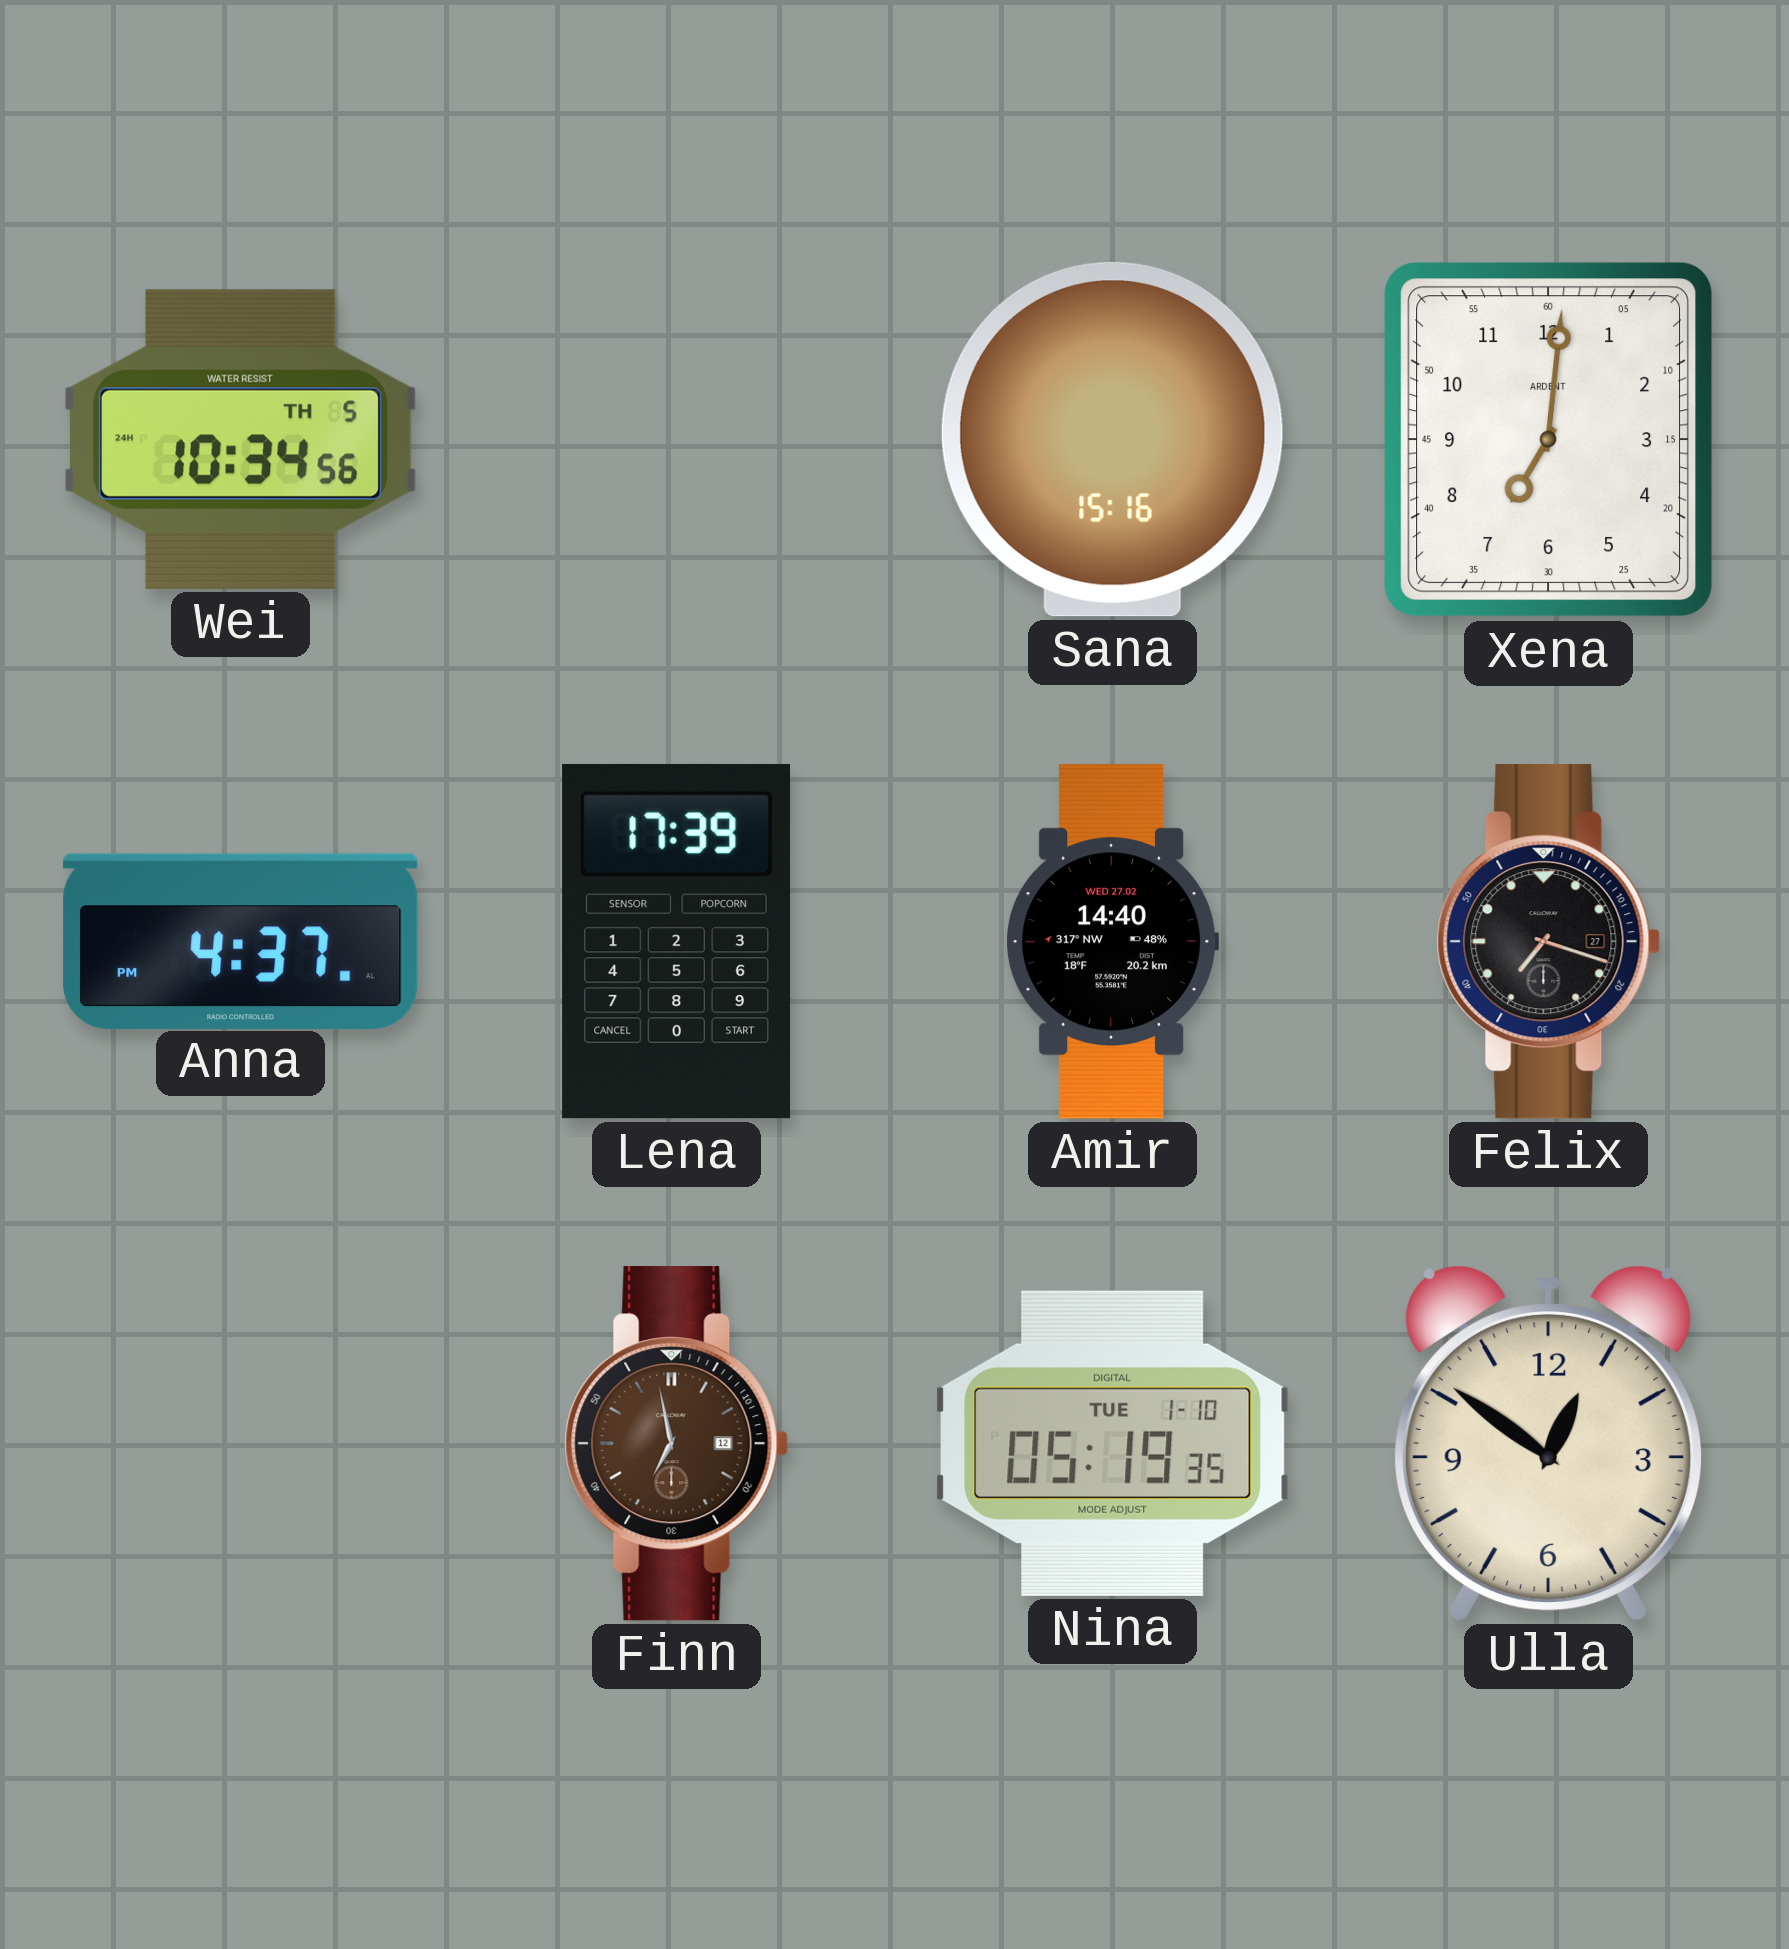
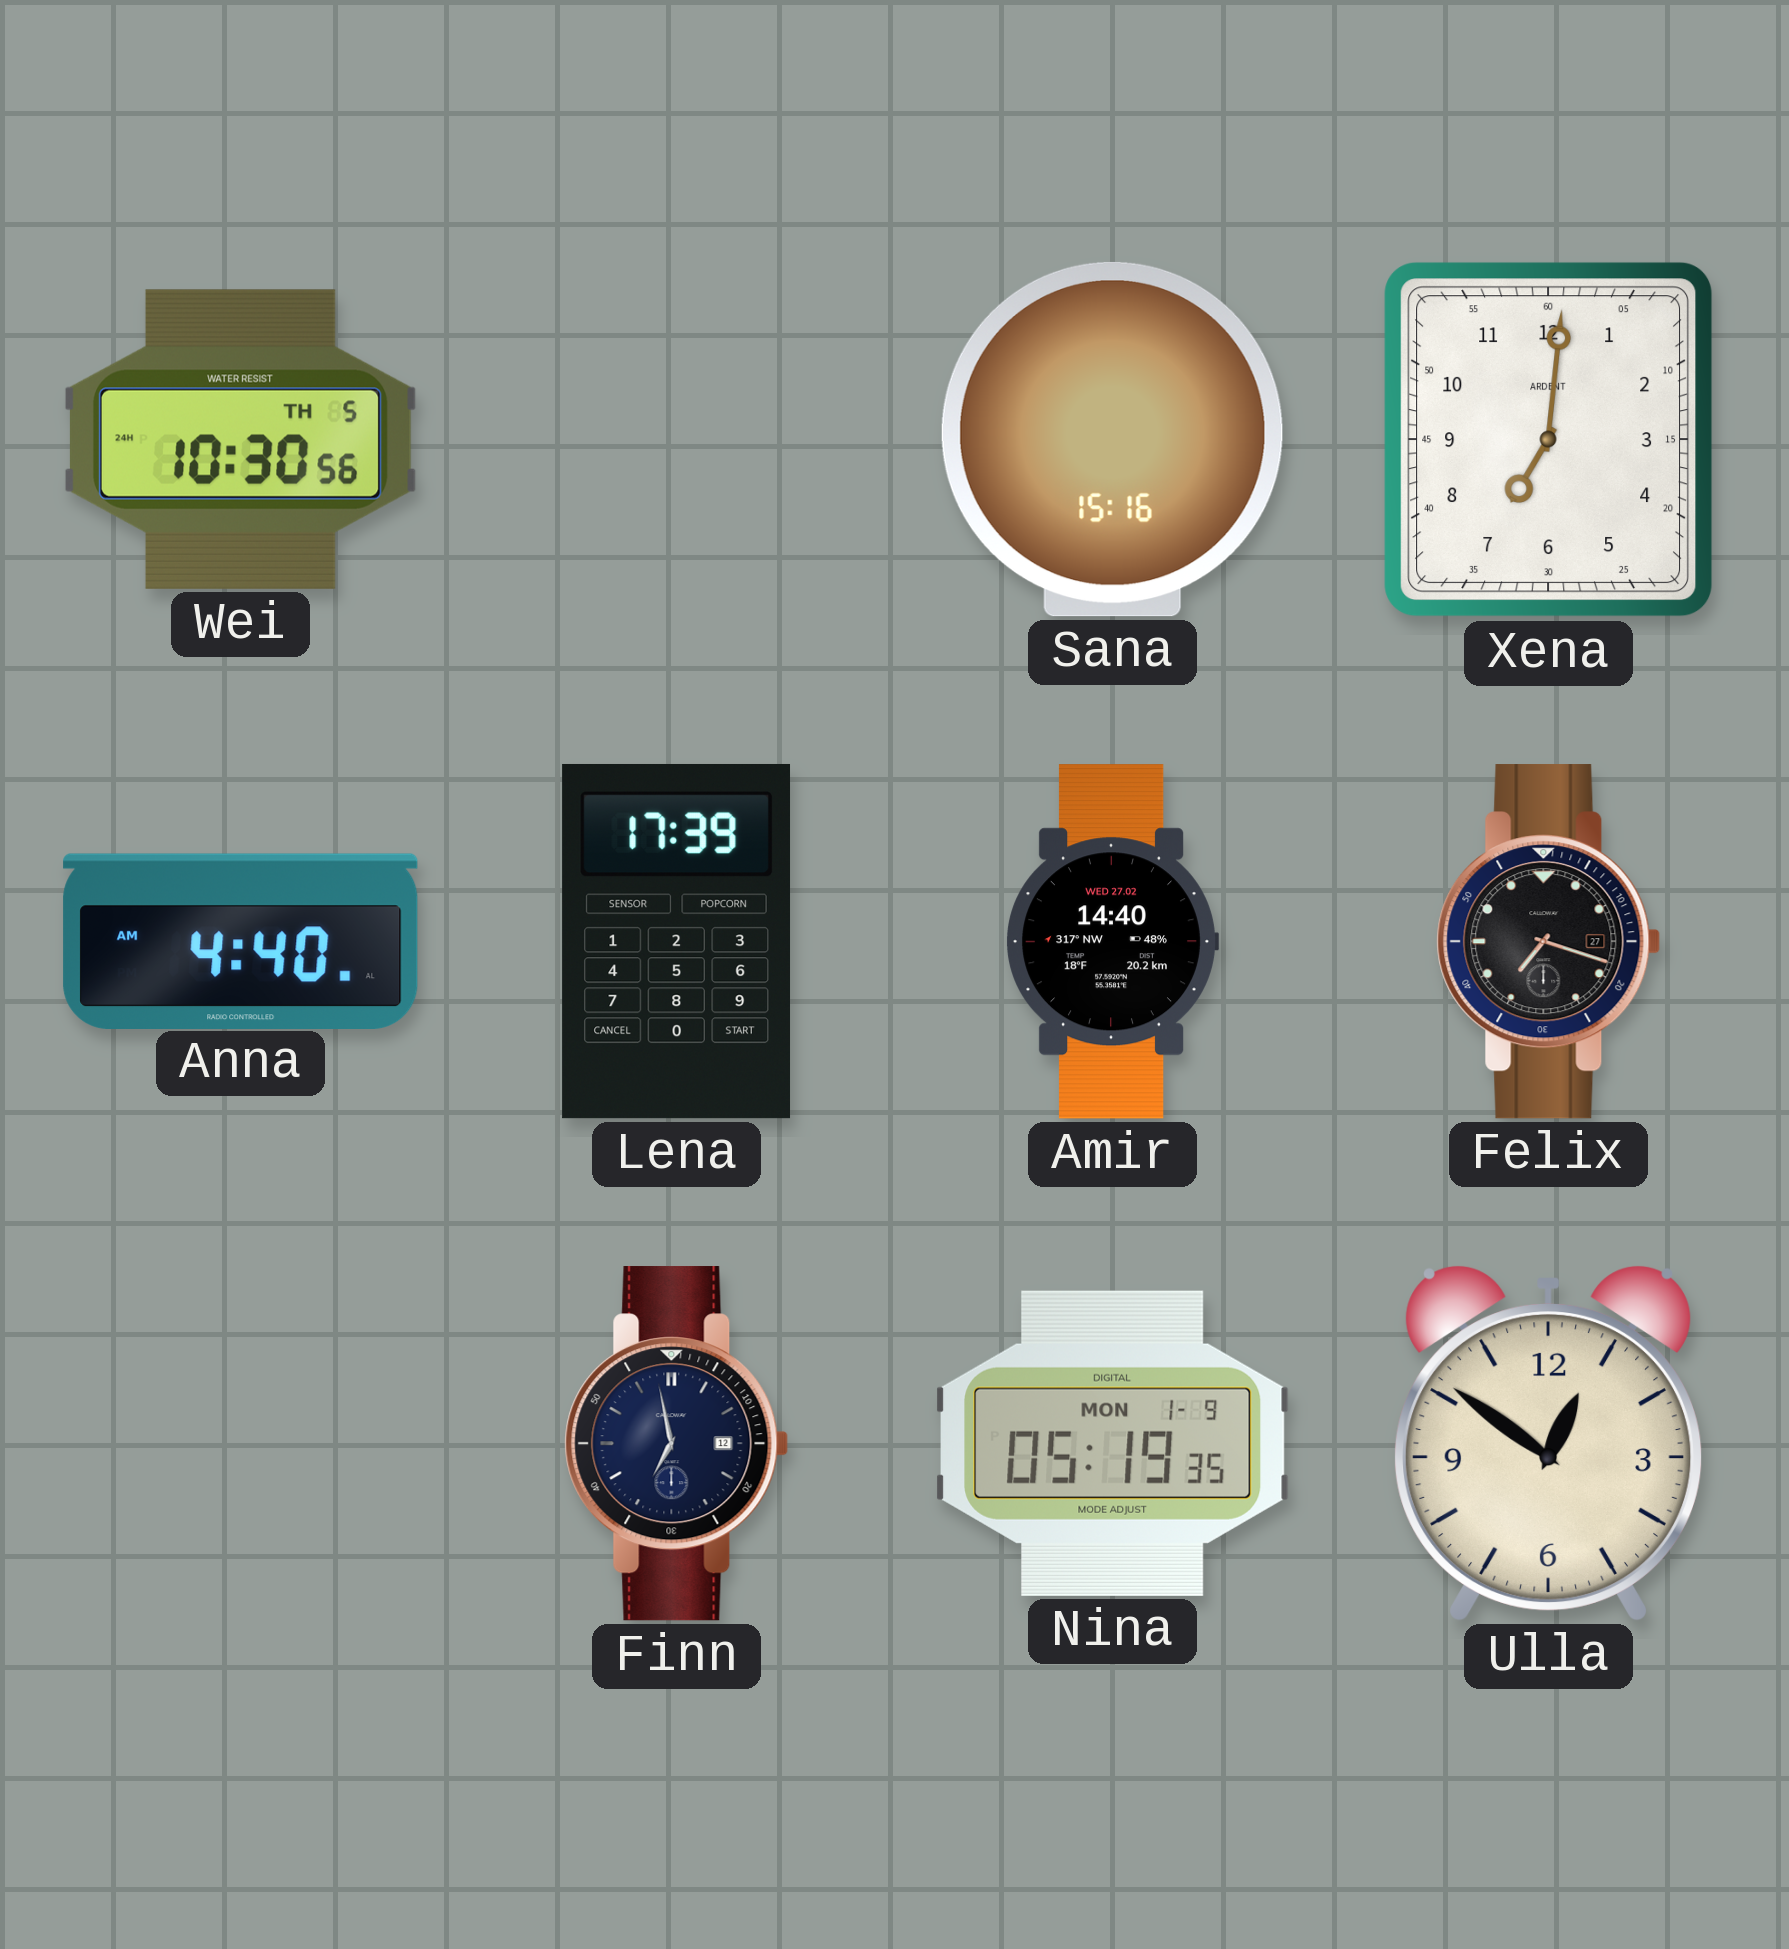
Wei: 10:34 -> 10:30
Anna: 4:37 -> 4:40
Finn dial: brown -> navy
Nina date: TUE 1-10 -> MON 1-9
